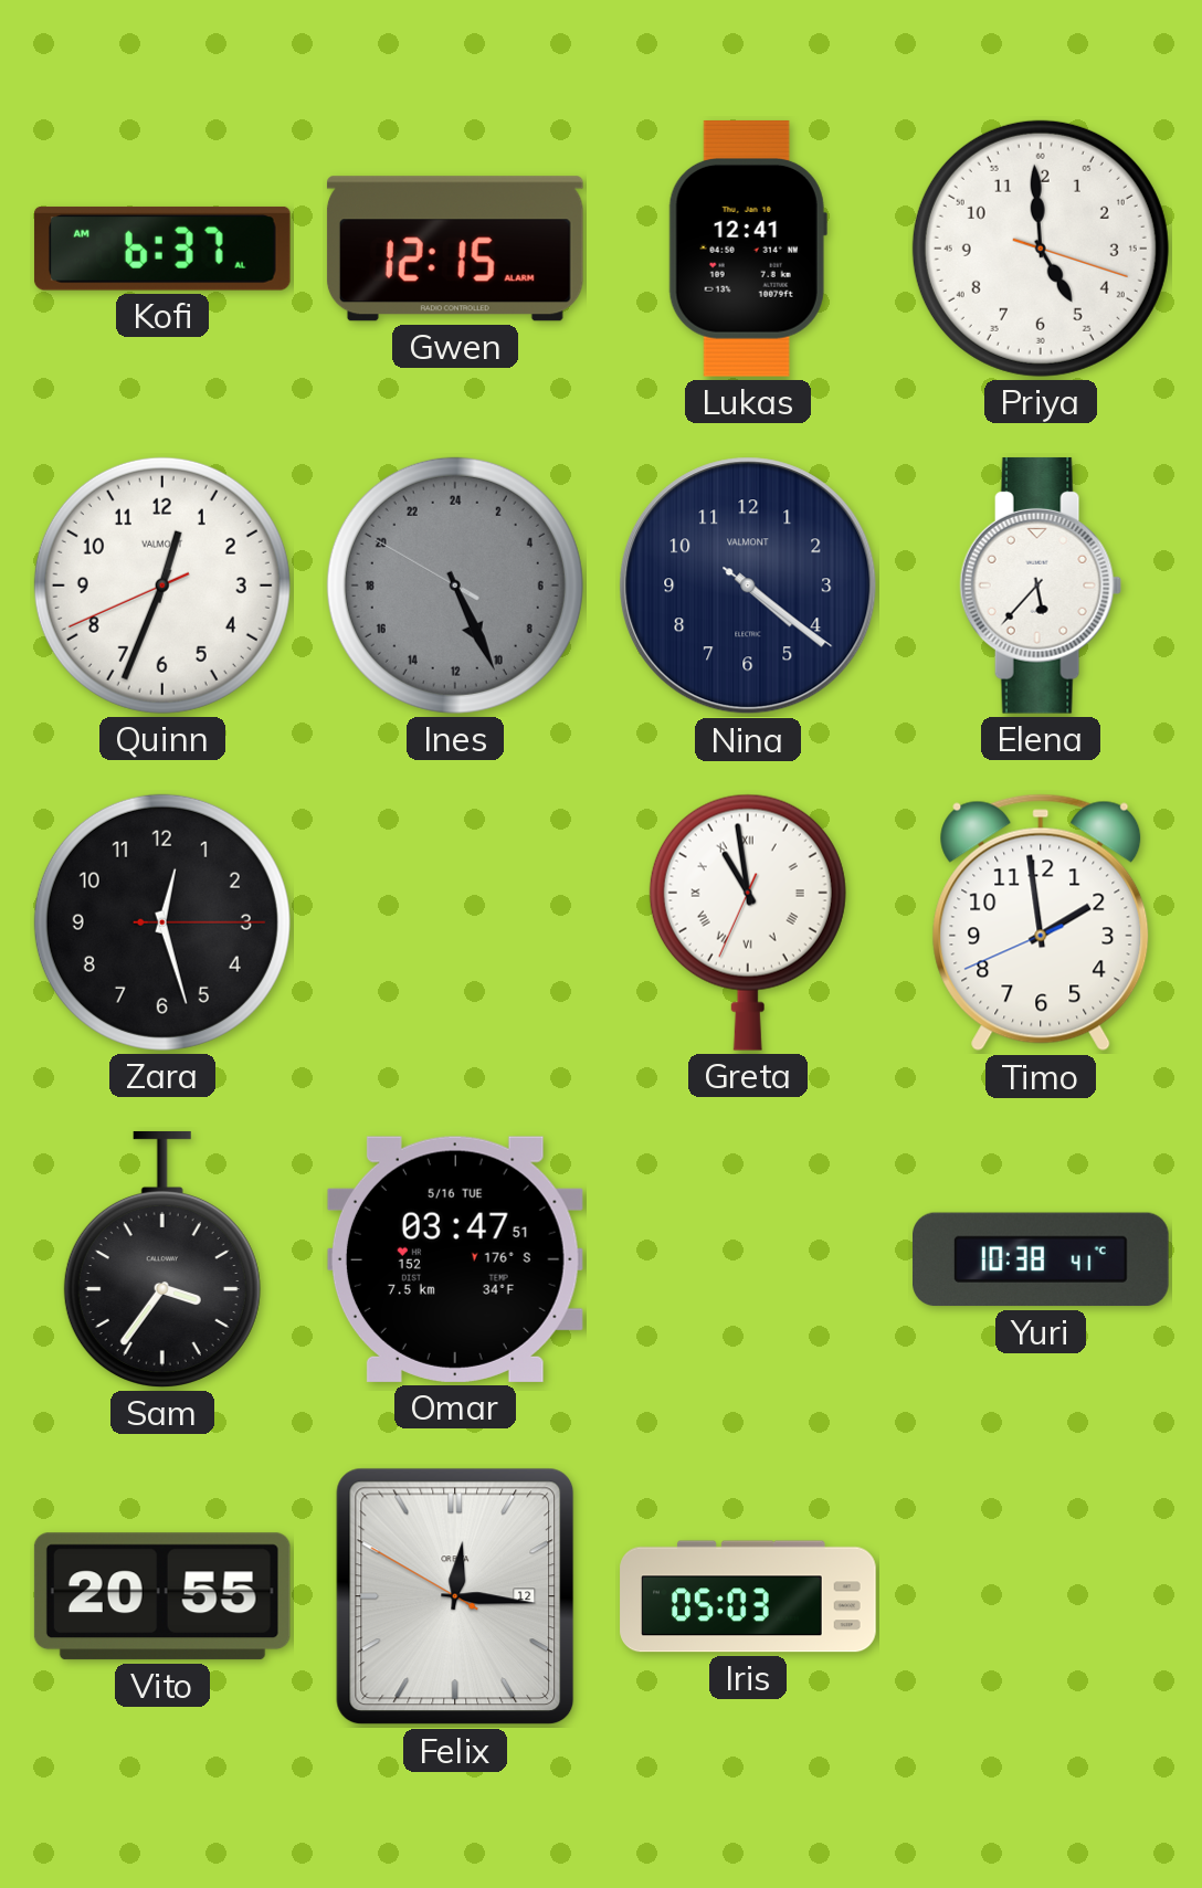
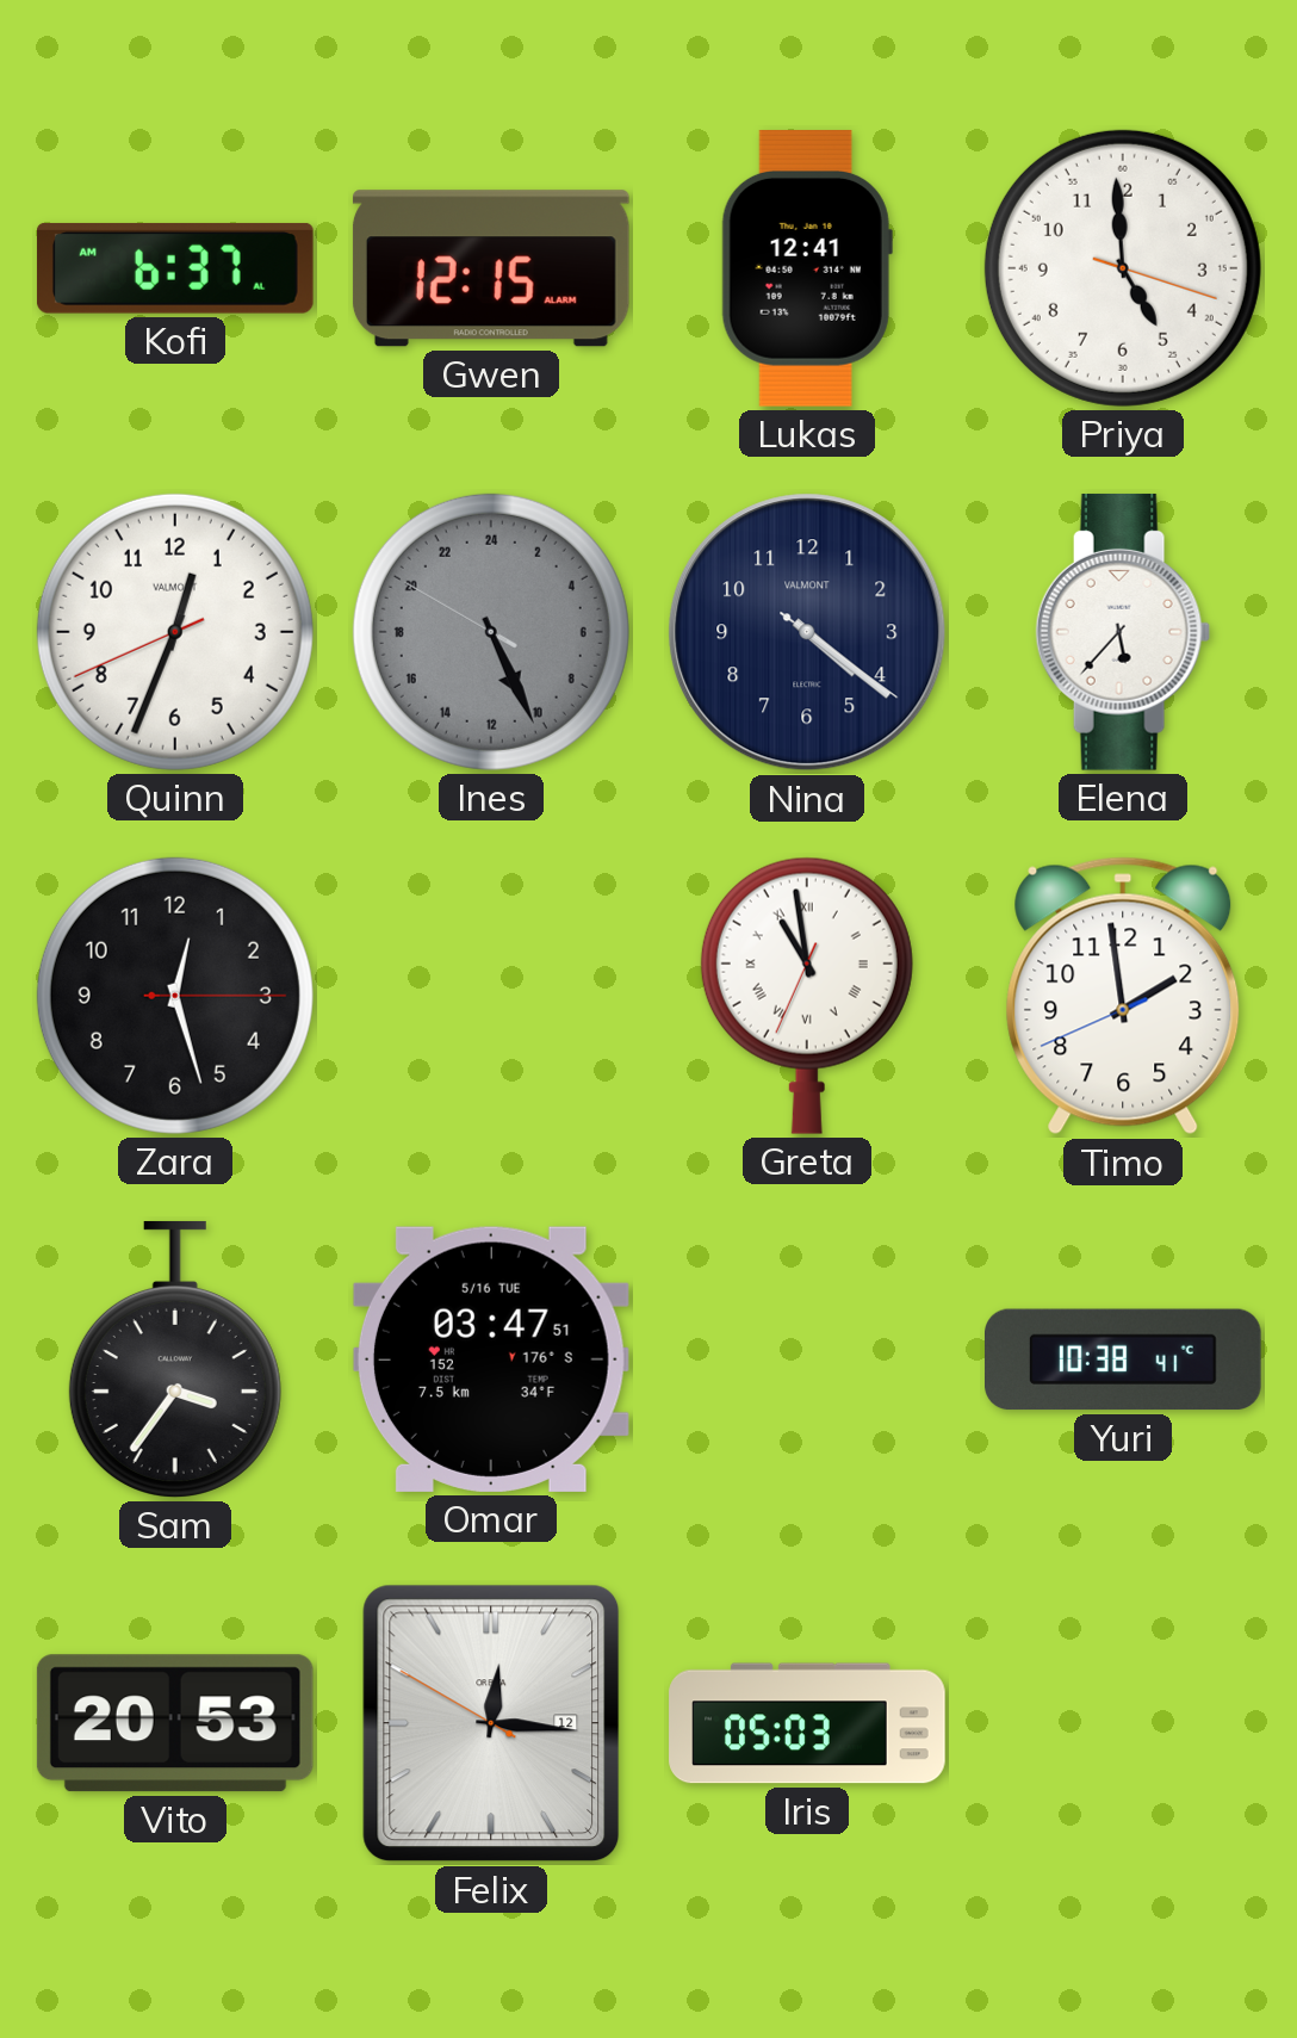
Vito: 20:55 -> 20:53
